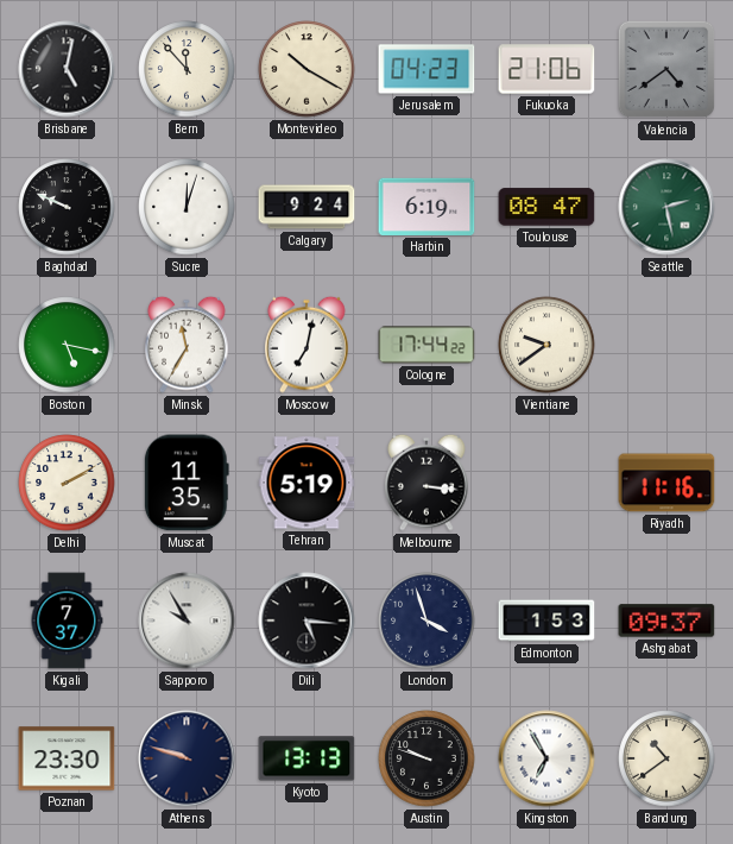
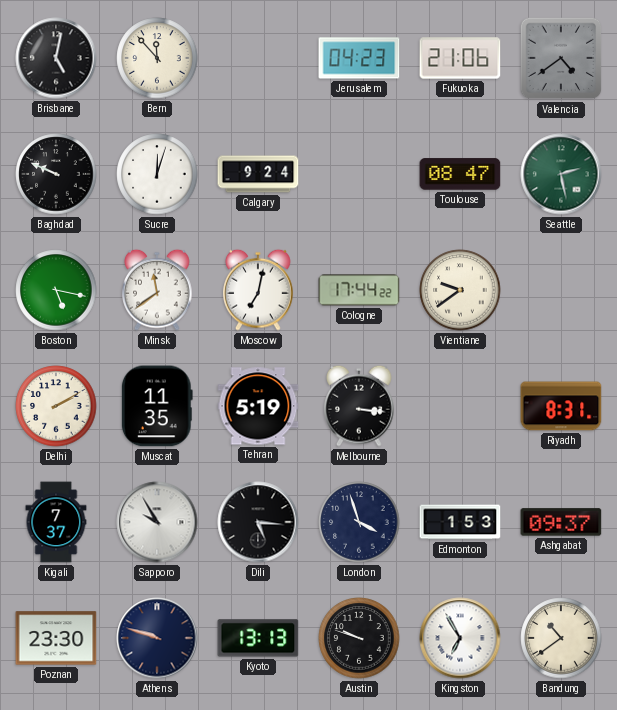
Montevideo: 10:20 -> none
Harbin: 6:19 -> none
Minsk: 11:35 -> 11:39
Riyadh: 11:16 -> 8:31
